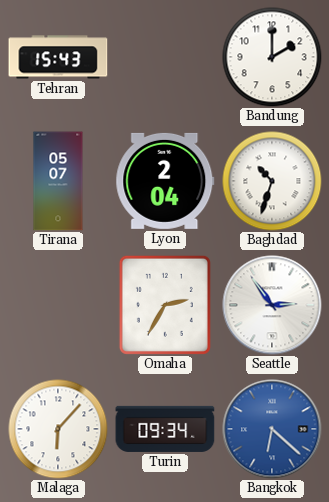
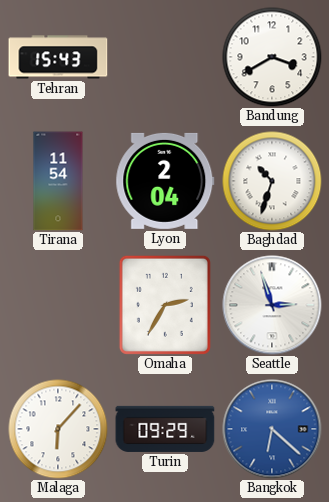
Bandung: 2:00 -> 3:40
Tirana: 05:07 -> 11:54
Seattle: 2:54 -> 2:57
Turin: 09:34 -> 09:29
